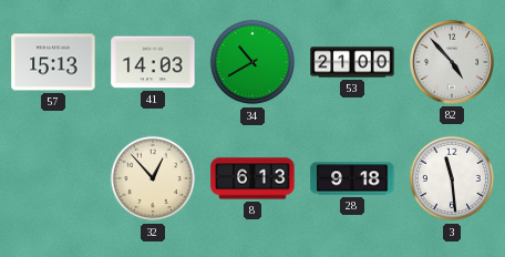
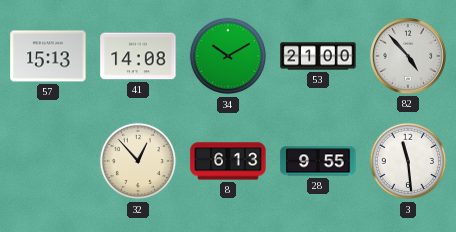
41: 14:03 -> 14:08
34: 10:40 -> 10:10
28: 9:18 -> 9:55
